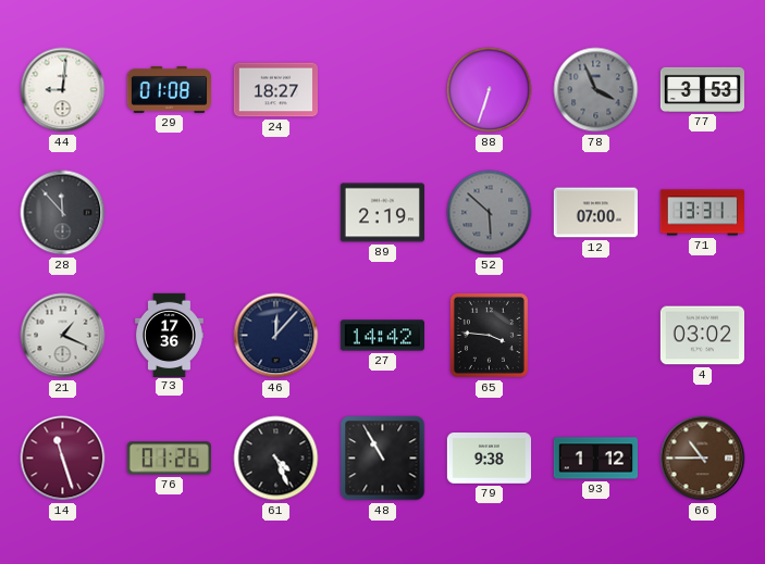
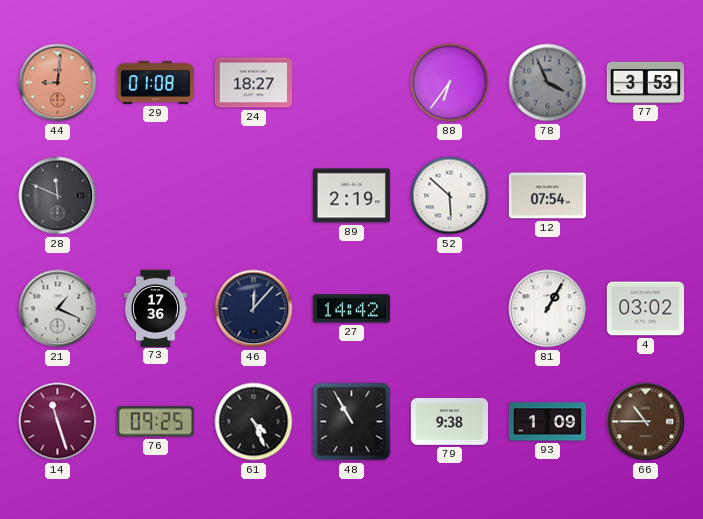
44 dial: white -> salmon
88: 6:33 -> 6:36
28: 11:53 -> 11:49
52 dial: grey -> white
12: 07:00 -> 07:54
71: 13:31 -> none
65: 3:46 -> none
81: none -> 1:05
76: 01:26 -> 09:25
93: 1:12 -> 1:09
